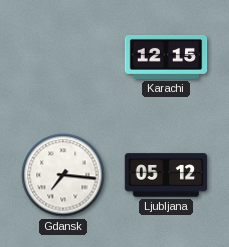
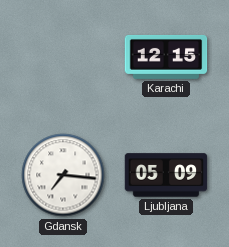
Ljubljana: 05:12 -> 05:09
